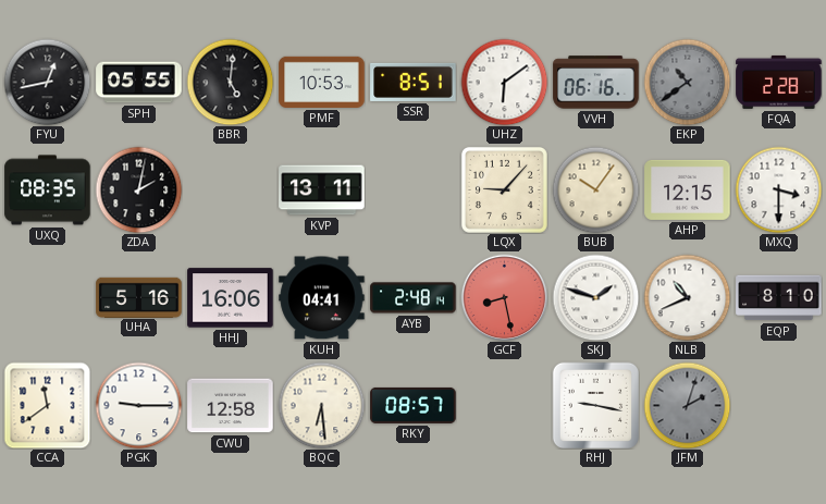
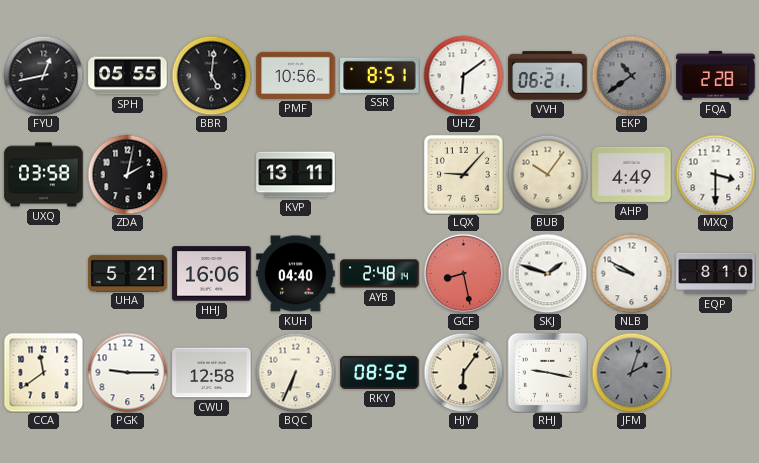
PMF: 10:53 -> 10:56
VVH: 06:16 -> 06:21
UXQ: 08:35 -> 03:58
AHP: 12:15 -> 4:49
UHA: 5:16 -> 5:21
KUH: 04:41 -> 04:40
NLB: 10:41 -> 9:50
BQC: 6:29 -> 6:34
RKY: 08:57 -> 08:52
HJY: none -> 6:06
